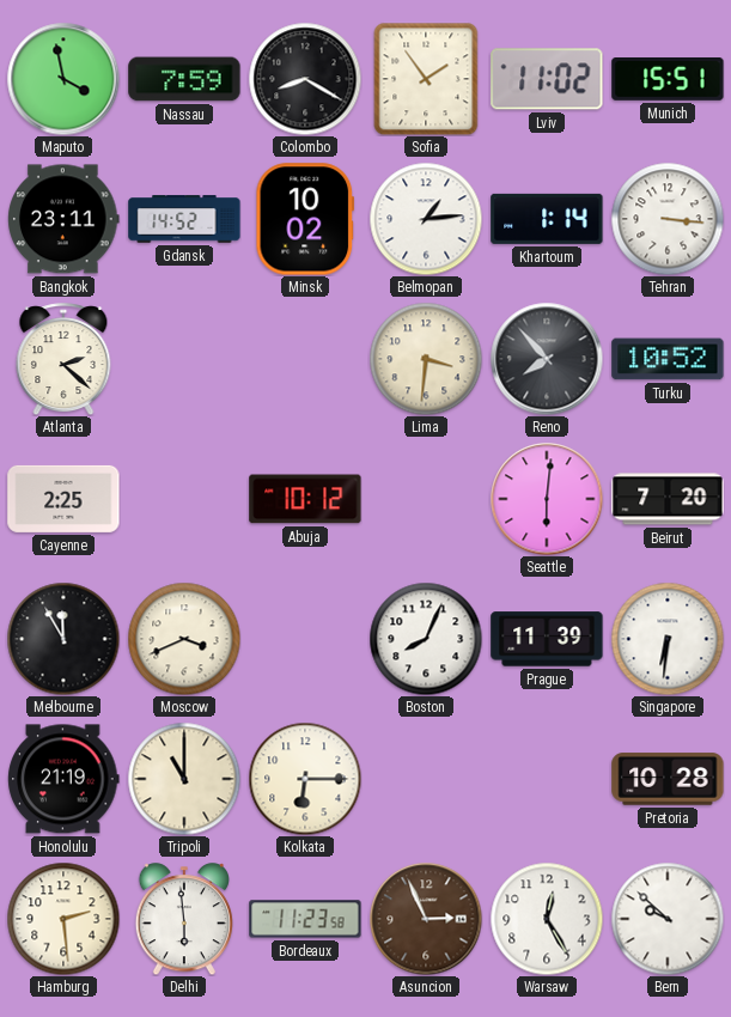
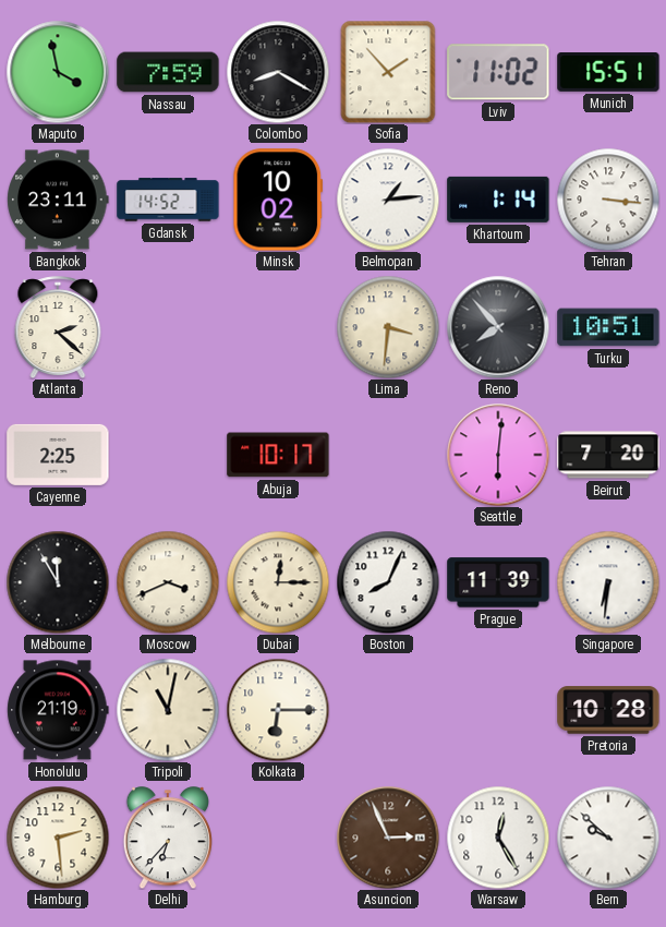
Sofia: 1:54 -> 1:53
Turku: 10:52 -> 10:51
Abuja: 10:12 -> 10:17
Dubai: none -> 12:15
Tripoli: 11:00 -> 11:02
Delhi: 5:59 -> 6:37
Bordeaux: 11:23 -> none
